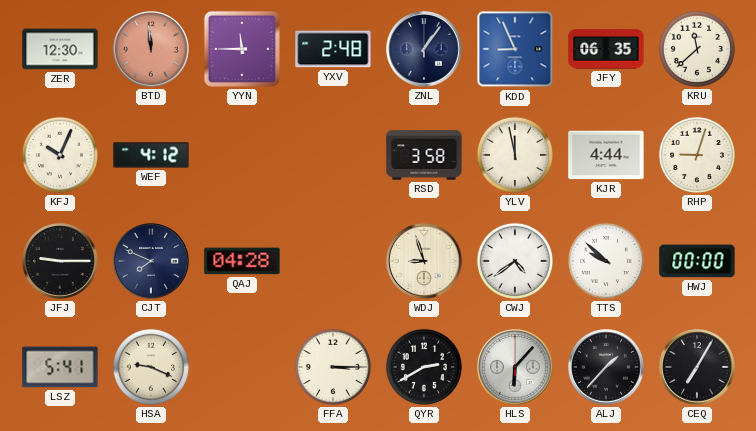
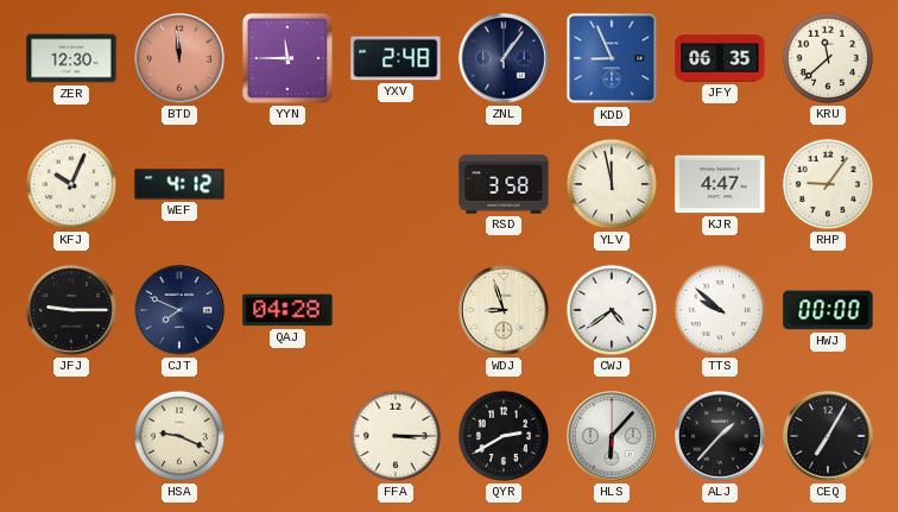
KJR: 4:44 -> 4:47
RHP: 9:03 -> 9:06
LSZ: 5:41 -> none
